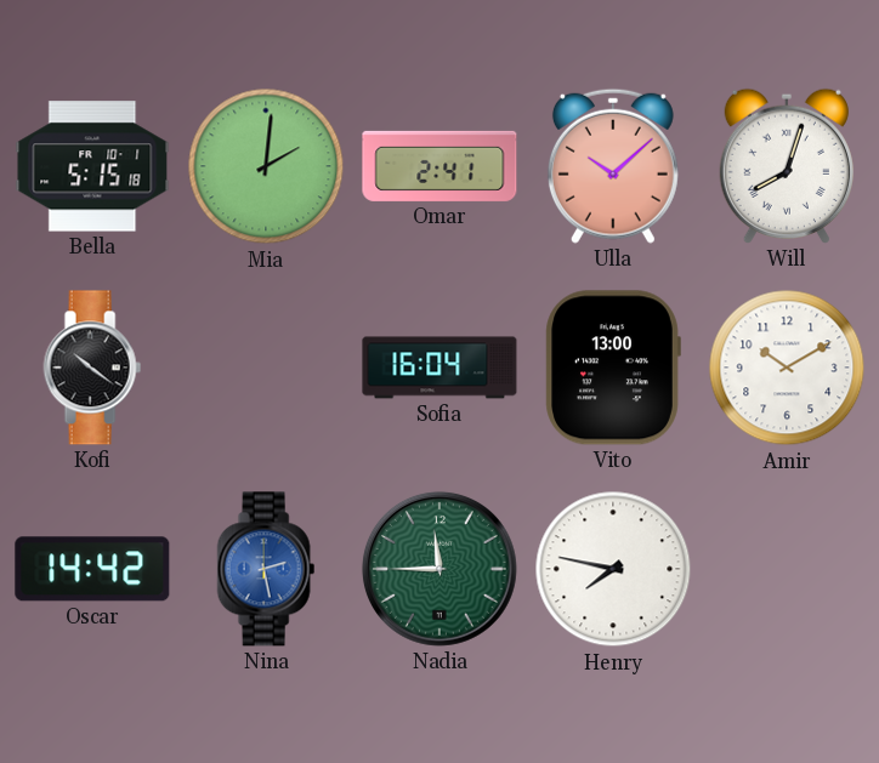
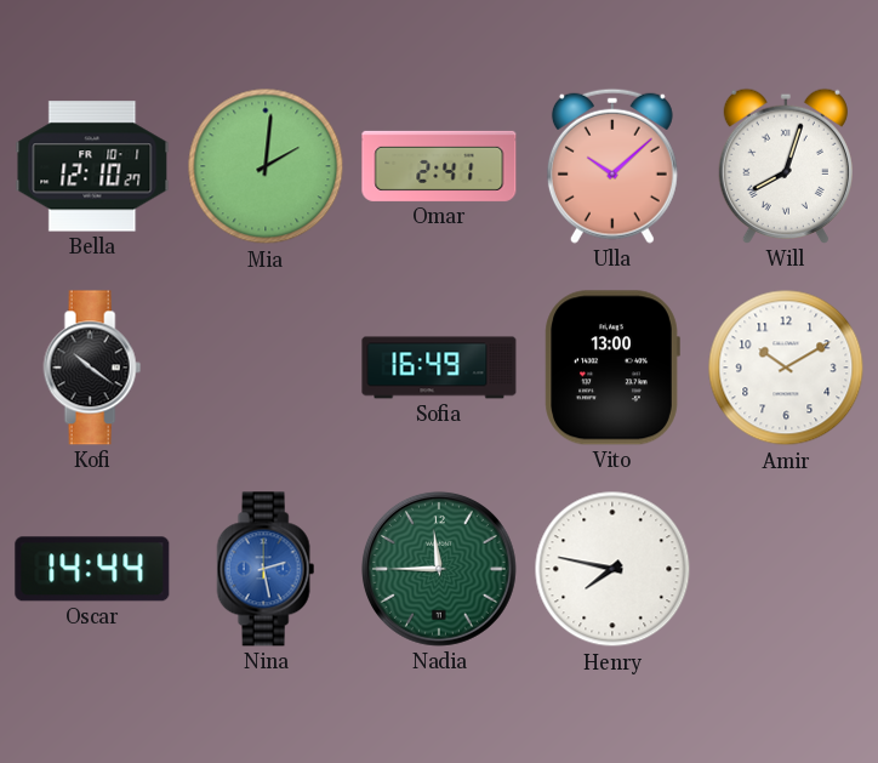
Bella: 5:15 -> 12:10
Sofia: 16:04 -> 16:49
Oscar: 14:42 -> 14:44
